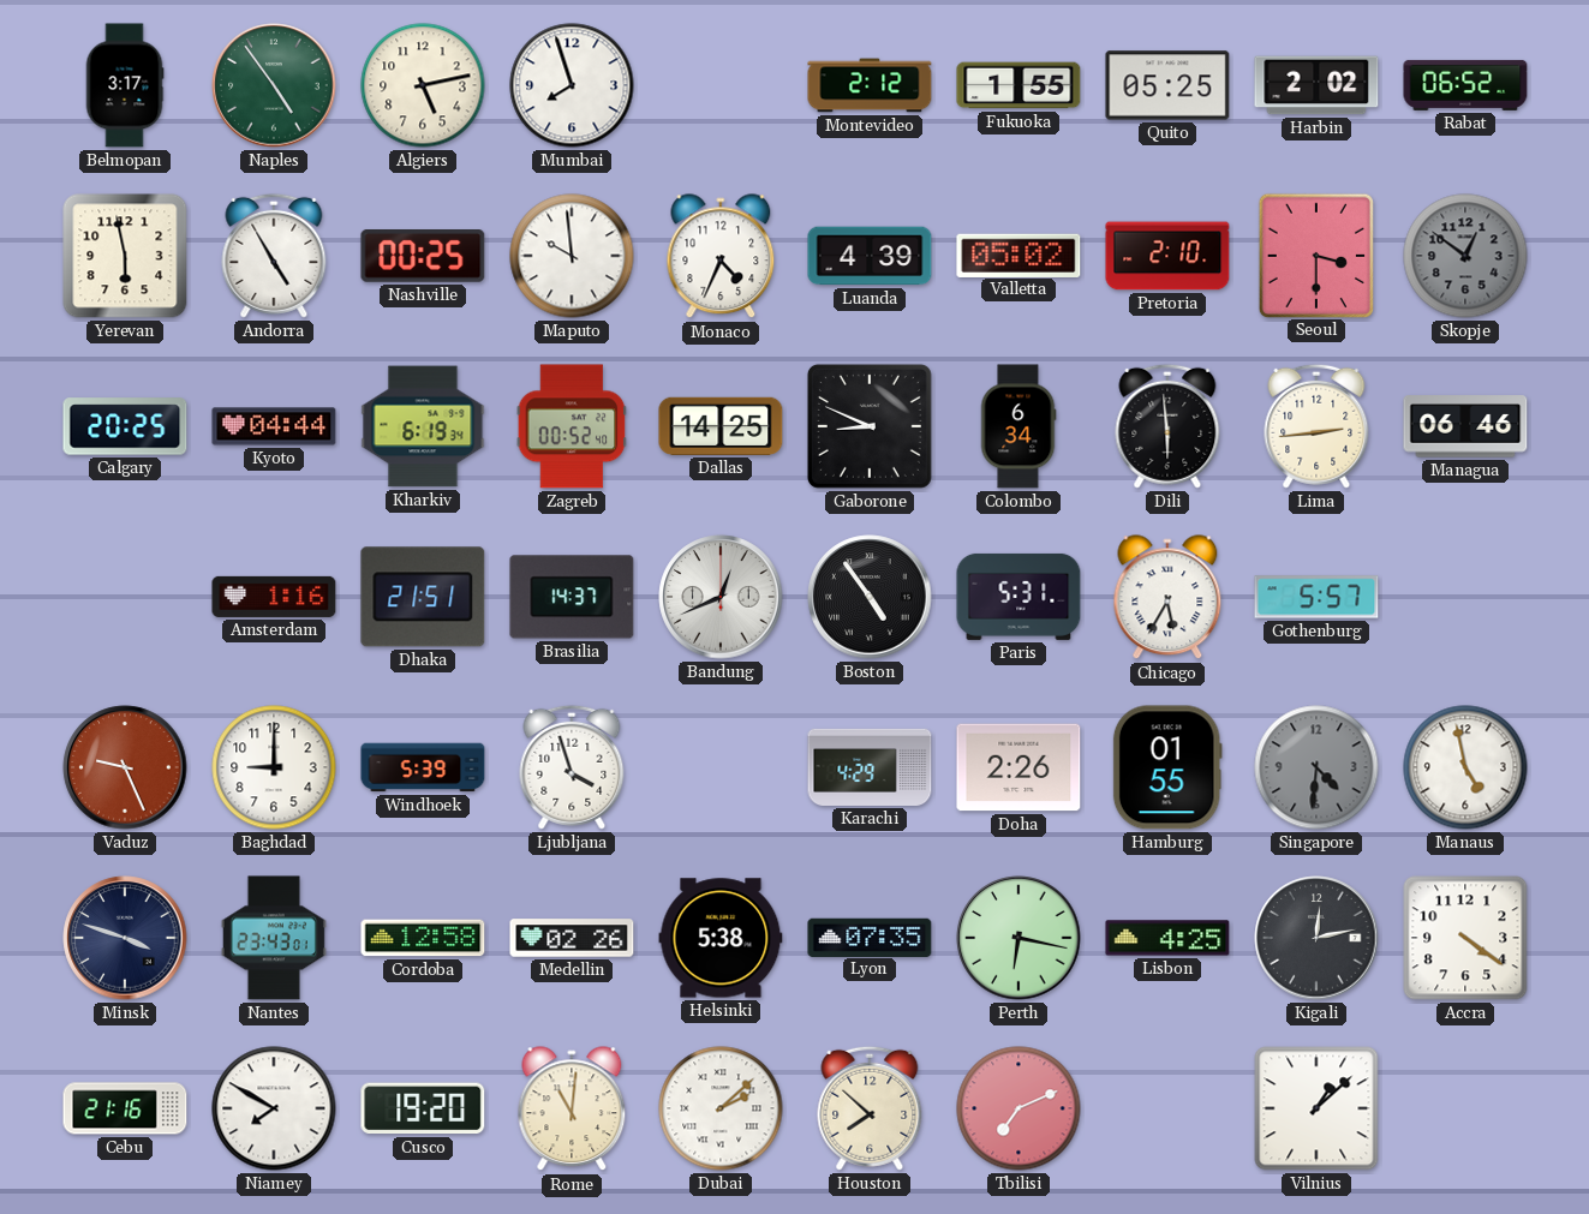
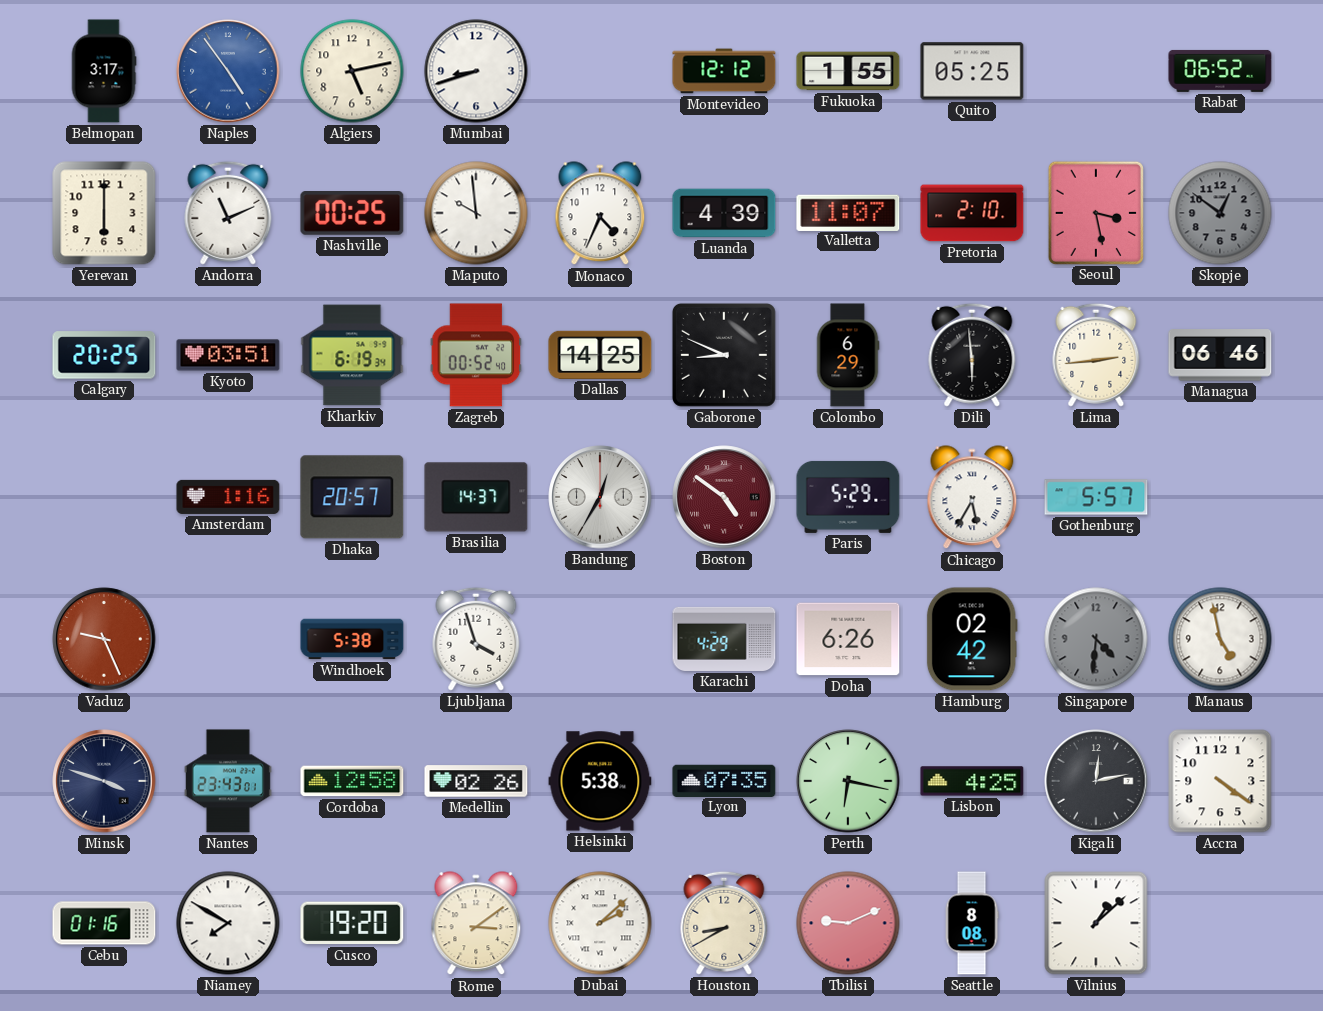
Naples dial: green -> blue
Mumbai: 7:57 -> 8:42
Montevideo: 2:12 -> 12:12
Harbin: 2:02 -> none
Yerevan: 5:58 -> 6:00
Andorra: 4:55 -> 11:11
Valletta: 05:02 -> 11:07
Seoul: 3:30 -> 3:28
Kyoto: 04:44 -> 03:51
Colombo: 6:34 -> 6:29
Dhaka: 21:51 -> 20:57
Bandung: 12:41 -> 12:35
Boston: 4:54 -> 4:51
Boston dial: black -> burgundy
Paris: 5:31 -> 5:29
Baghdad: 9:00 -> none
Windhoek: 5:39 -> 5:38
Doha: 2:26 -> 6:26
Hamburg: 01:55 -> 02:42
Cebu: 21:16 -> 01:16
Rome: 11:01 -> 3:09
Houston: 7:52 -> 8:40
Tbilisi: 7:11 -> 9:11
Seattle: none -> 8:08
